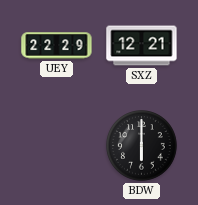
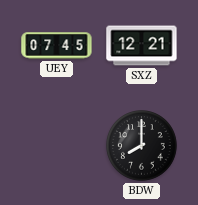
UEY: 22:29 -> 07:45
BDW: 6:00 -> 8:00
